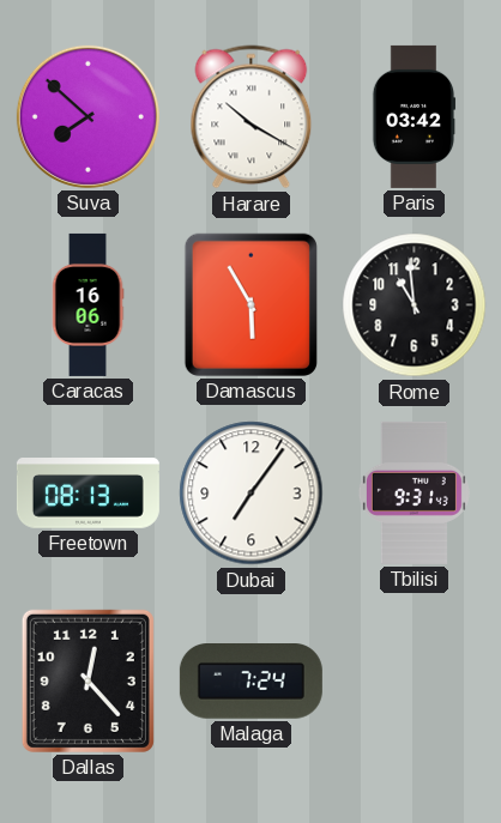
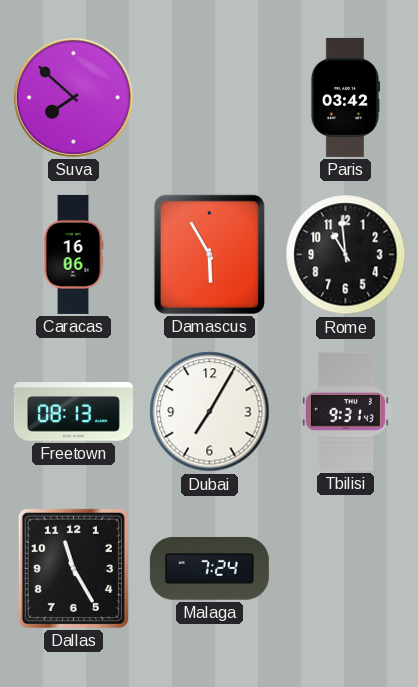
Harare: 10:20 -> none
Dubai: 7:06 -> 7:05
Dallas: 12:23 -> 11:25
